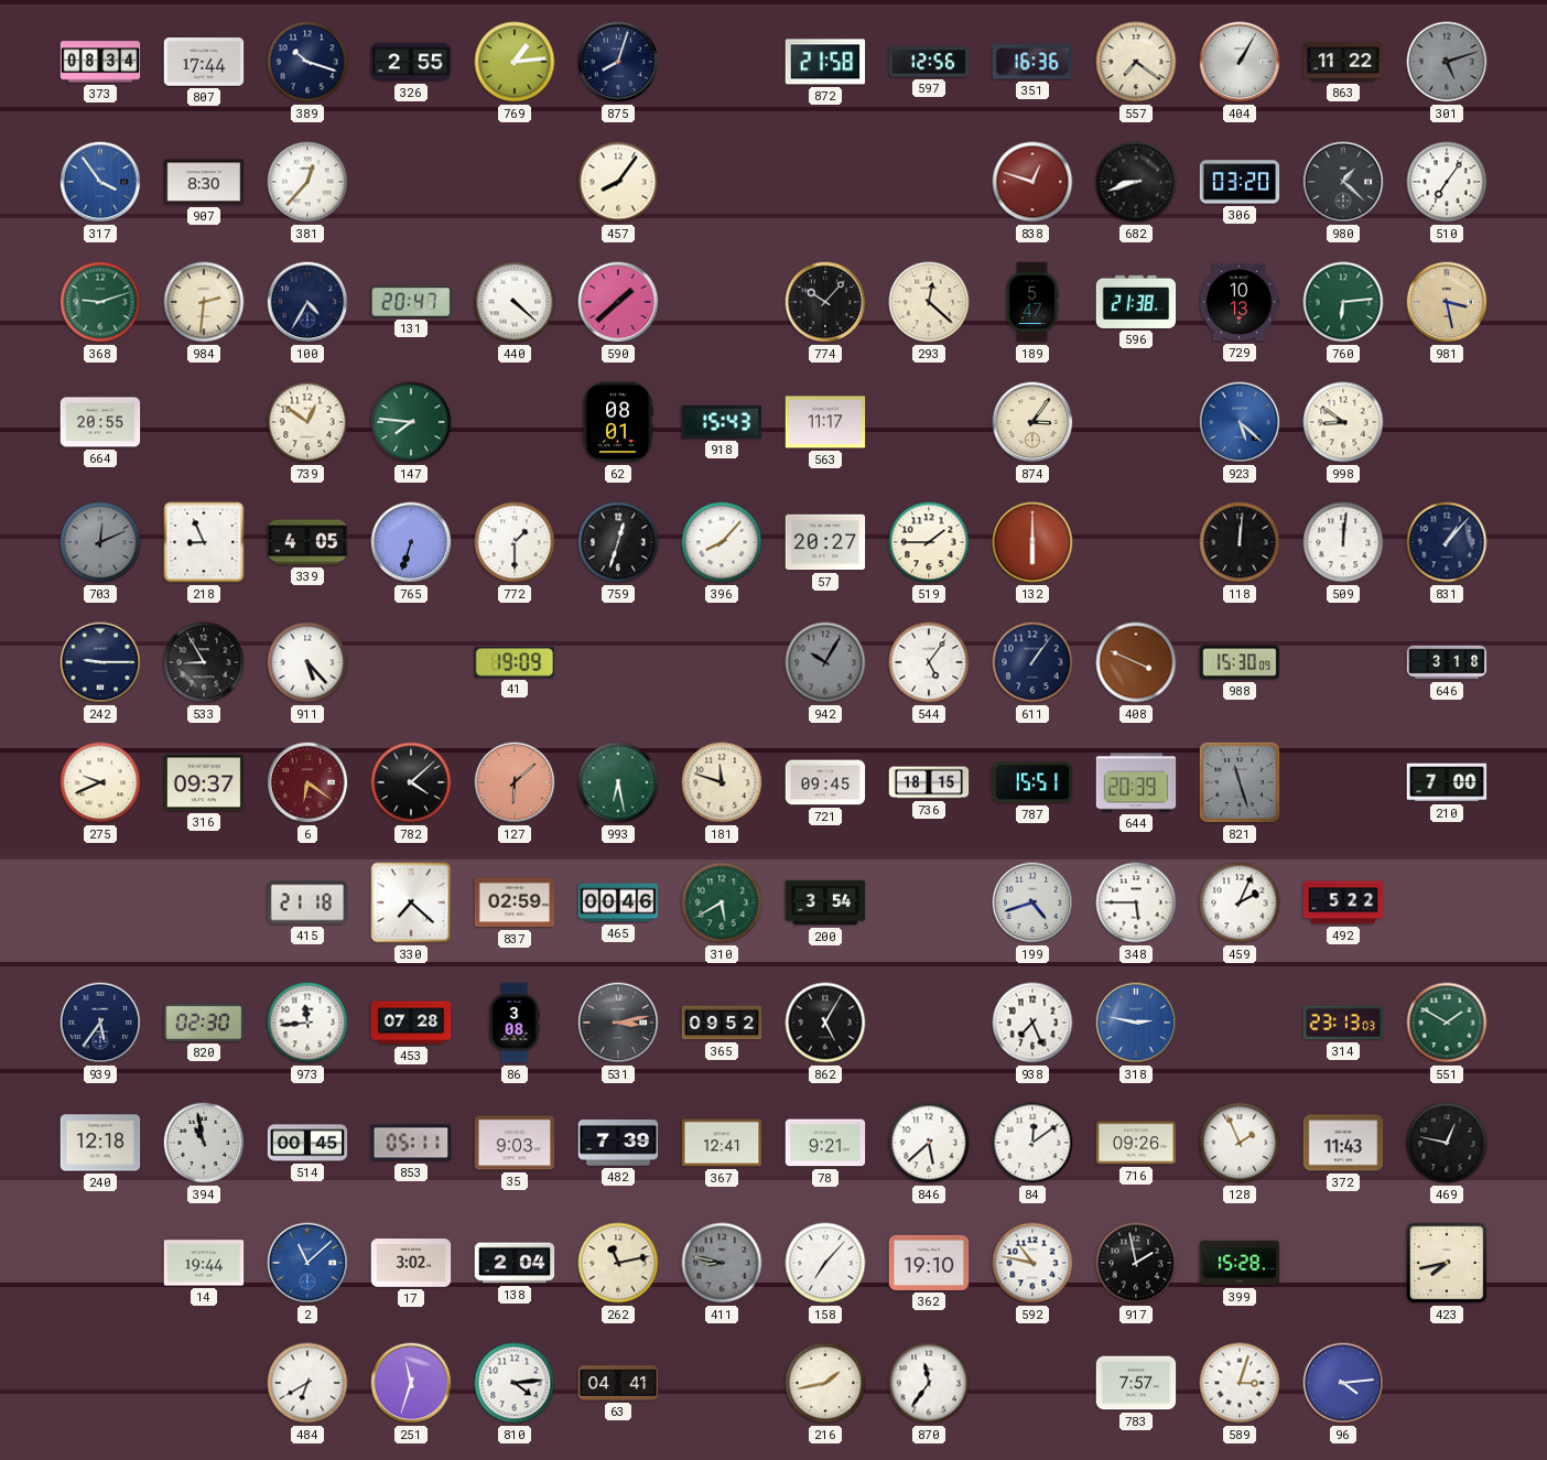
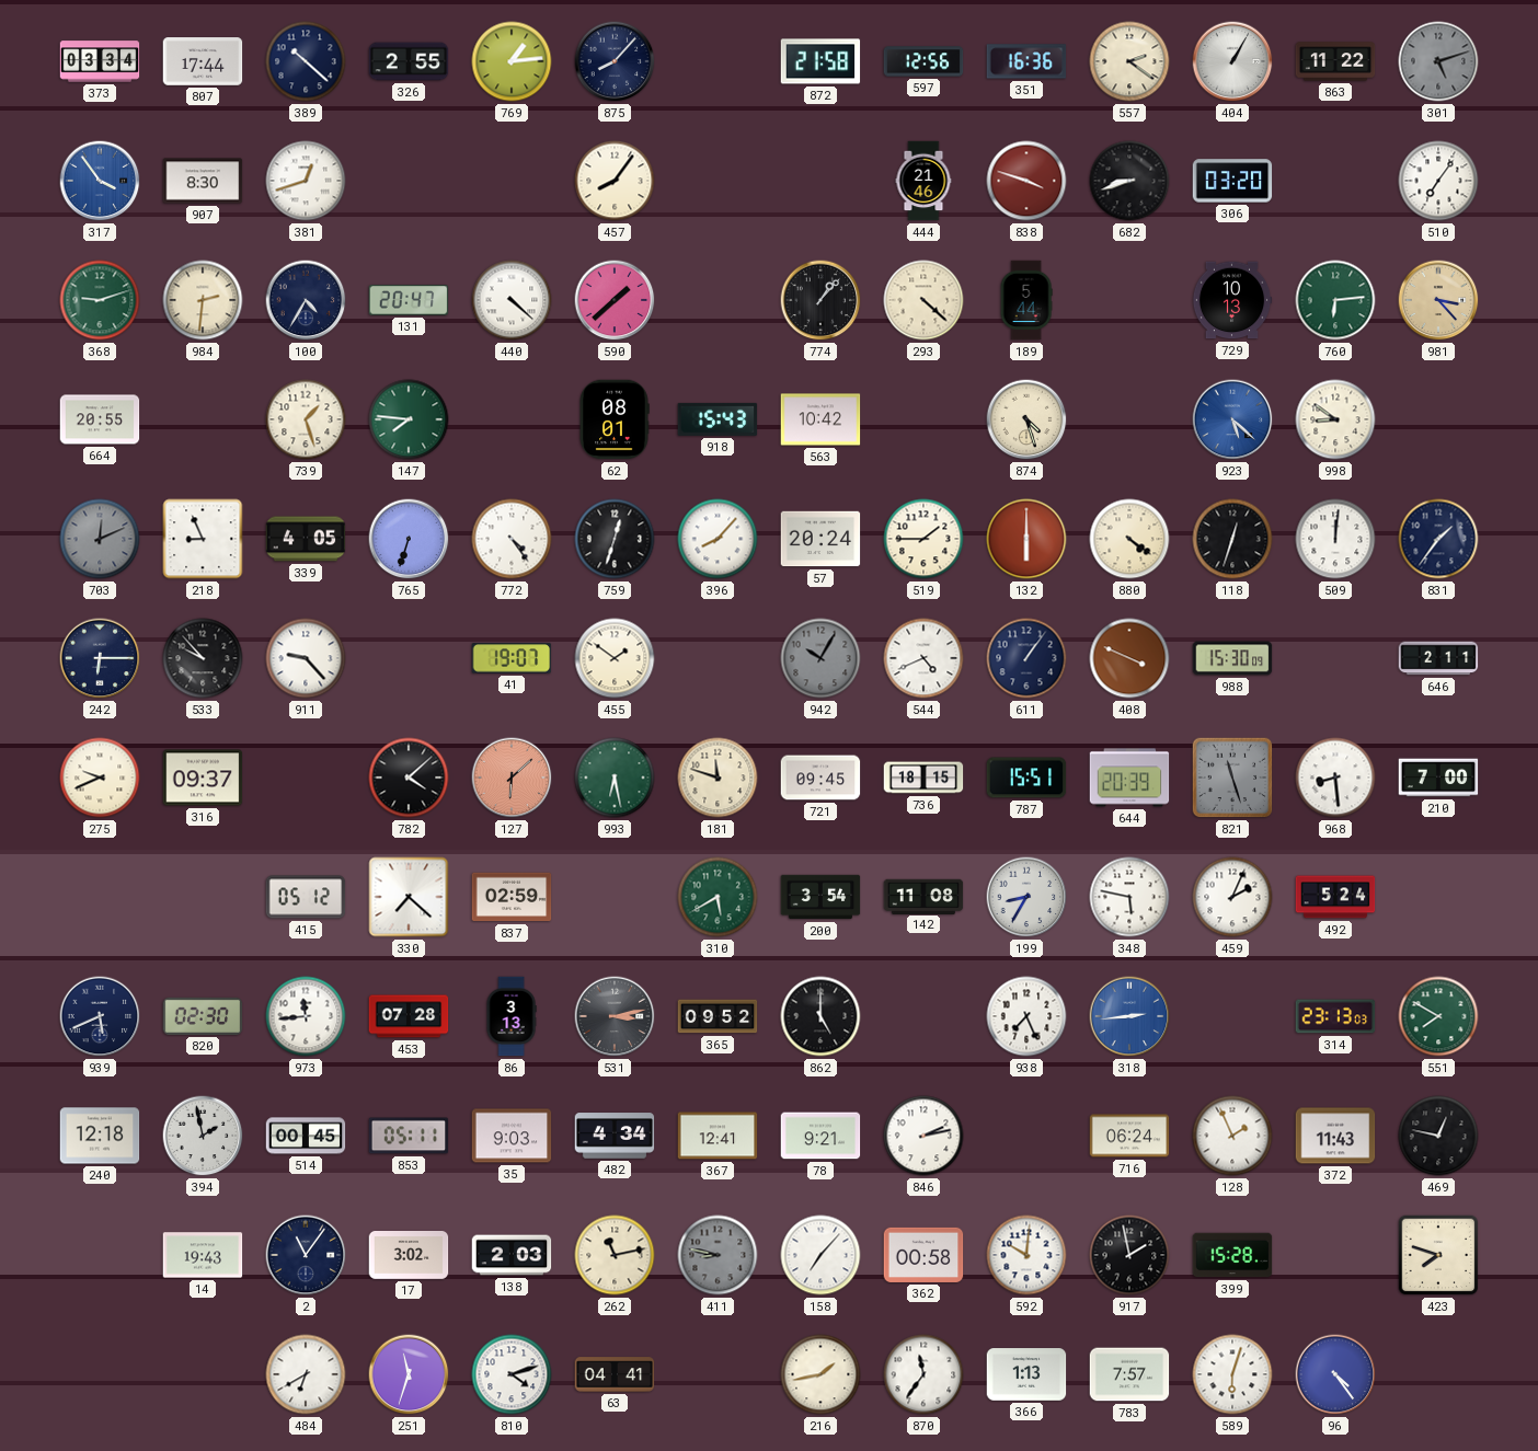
373: 08:34 -> 03:34
389: 10:18 -> 10:22
875: 8:03 -> 8:07
557: 7:21 -> 2:21
381: 12:37 -> 12:42
444: none -> 21:46
838: 12:48 -> 3:48
980: 1:22 -> none
774: 10:07 -> 1:07
293: 12:22 -> 4:22
189: 5:47 -> 5:44
596: 21:38 -> none
981: 3:28 -> 3:23
739: 12:51 -> 1:27
563: 11:17 -> 10:42
874: 3:06 -> 4:27
772: 1:30 -> 4:24
57: 20:27 -> 20:24
880: none -> 4:21
118: 12:01 -> 12:33
831: 1:07 -> 1:36
242: 9:15 -> 6:15
533: 8:55 -> 9:53
911: 5:23 -> 9:23
41: 19:09 -> 19:07
455: none -> 1:51
544: 5:06 -> 4:41
646: 3:18 -> 2:11
6: 6:21 -> none
968: none -> 8:29
415: 21:18 -> 05:12
465: 00:46 -> none
142: none -> 11:08
199: 4:42 -> 8:35
348: 5:45 -> 5:47
492: 5:22 -> 5:24
939: 5:36 -> 5:41
86: 3:08 -> 3:13
862: 5:05 -> 5:00
318: 2:47 -> 2:44
551: 1:50 -> 7:50
394: 10:58 -> 1:58
482: 7:39 -> 4:34
846: 5:38 -> 2:13
84: 12:09 -> none
716: 09:26 -> 06:24
14: 19:44 -> 19:43
2: 11:08 -> 11:06
2 dial: blue -> navy
138: 2:04 -> 2:03
362: 19:10 -> 00:58
592: 10:47 -> 10:01
423: 7:43 -> 7:48
810: 4:14 -> 4:12
366: none -> 1:13
589: 3:03 -> 6:03
96: 4:14 -> 4:24
